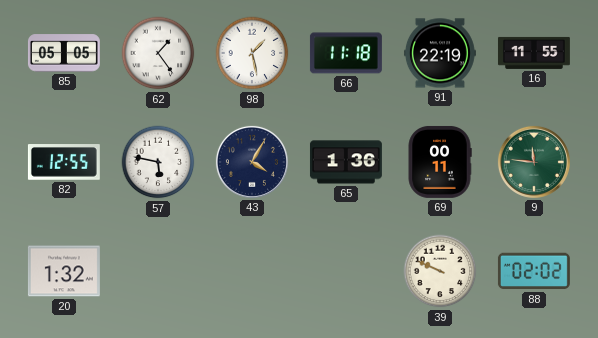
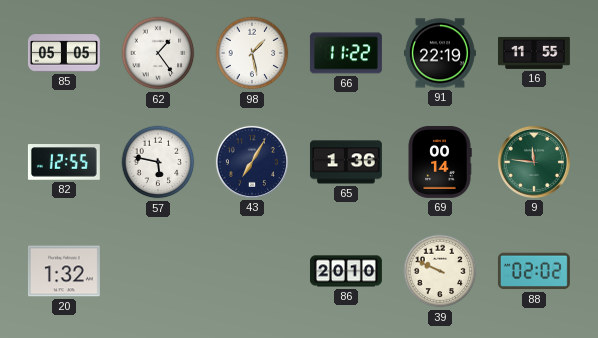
66: 11:18 -> 11:22
43: 4:05 -> 7:05
69: 00:11 -> 00:14
86: none -> 20:10
